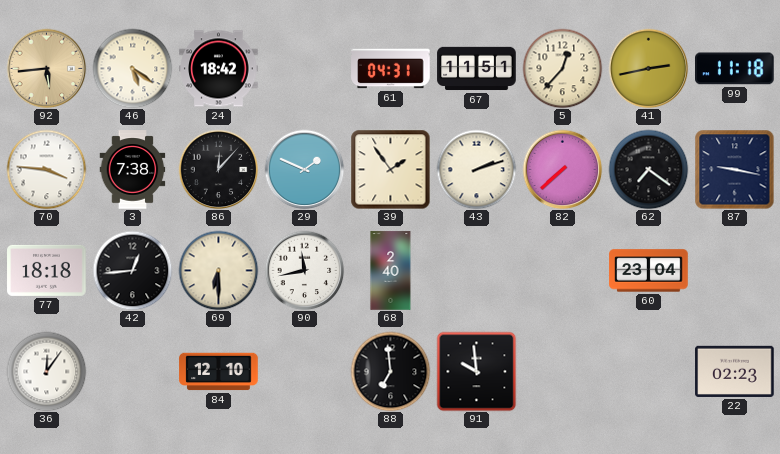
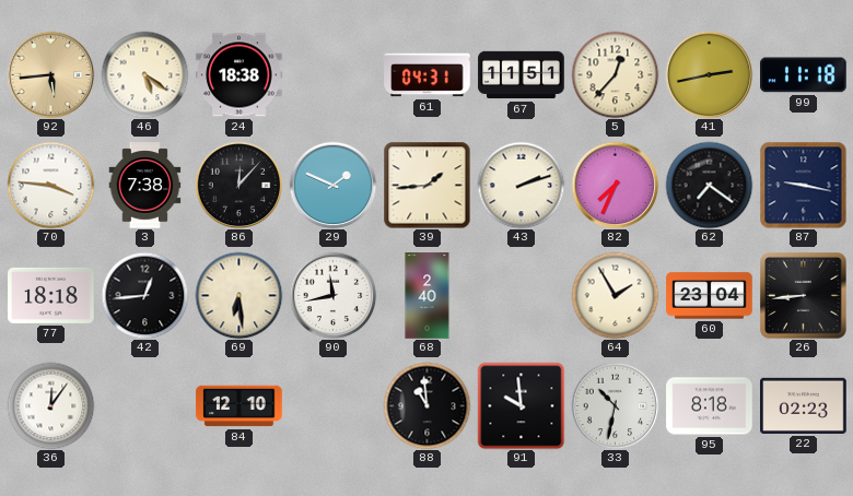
24: 18:42 -> 18:38
39: 1:54 -> 1:44
82: 7:38 -> 7:34
69: 6:30 -> 6:29
64: none -> 1:55
26: none -> 8:44
88: 6:59 -> 10:59
33: none -> 10:32
95: none -> 8:18
